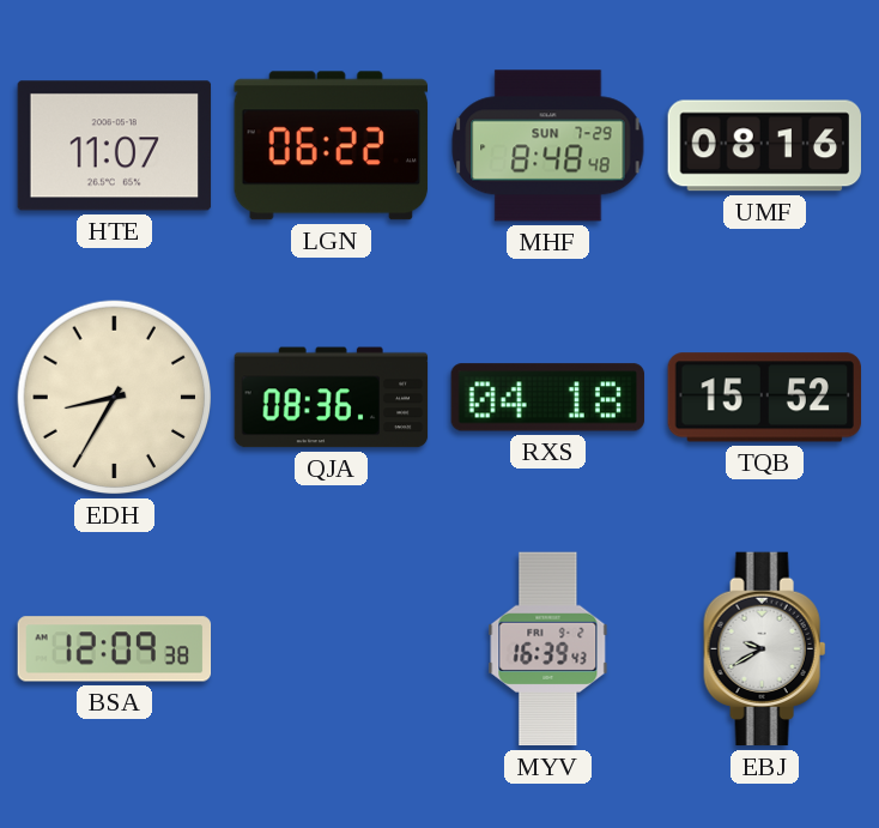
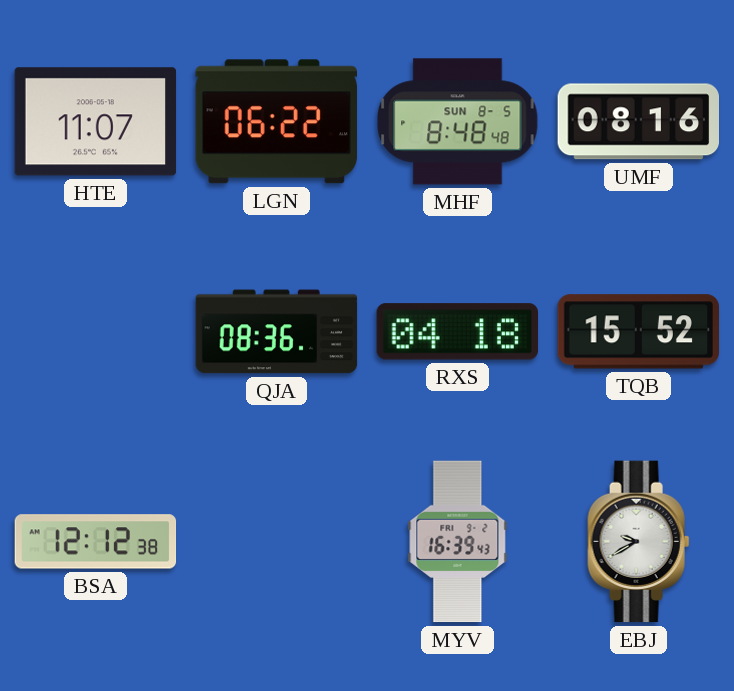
MHF date: SUN 7-29 -> SUN 8-5
EDH: 8:35 -> none
BSA: 12:09 -> 12:12
